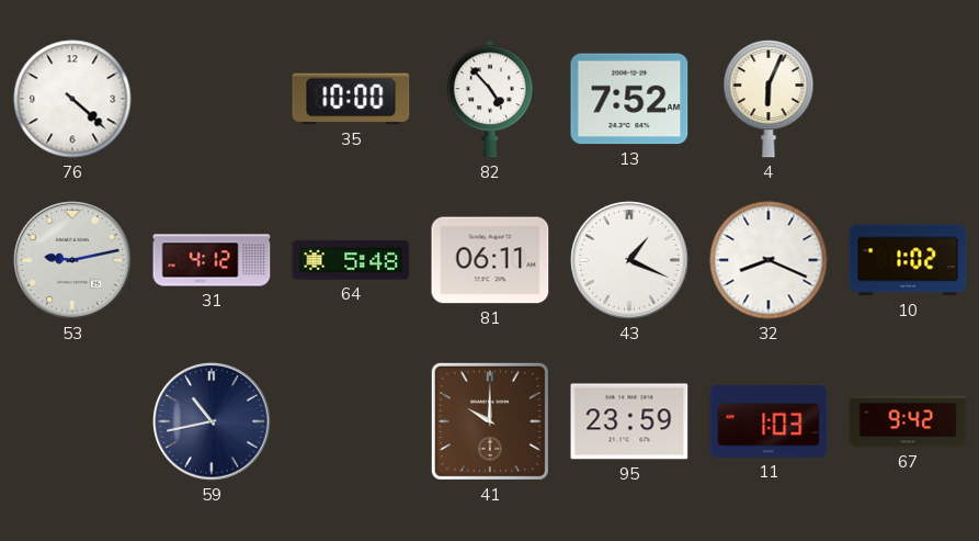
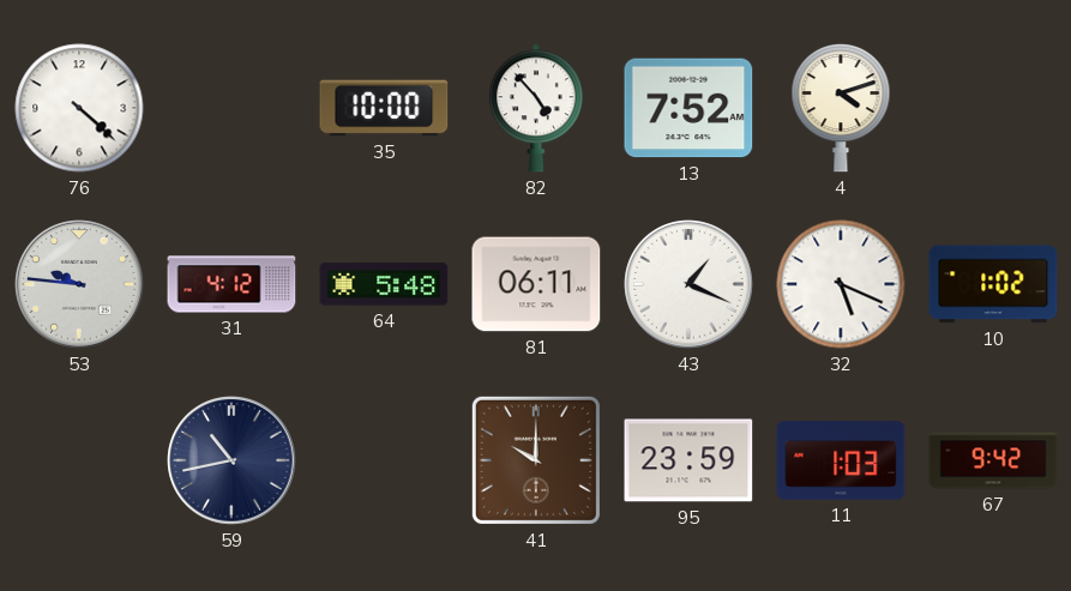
4: 6:04 -> 4:12
53: 9:13 -> 9:46
32: 8:19 -> 5:19
